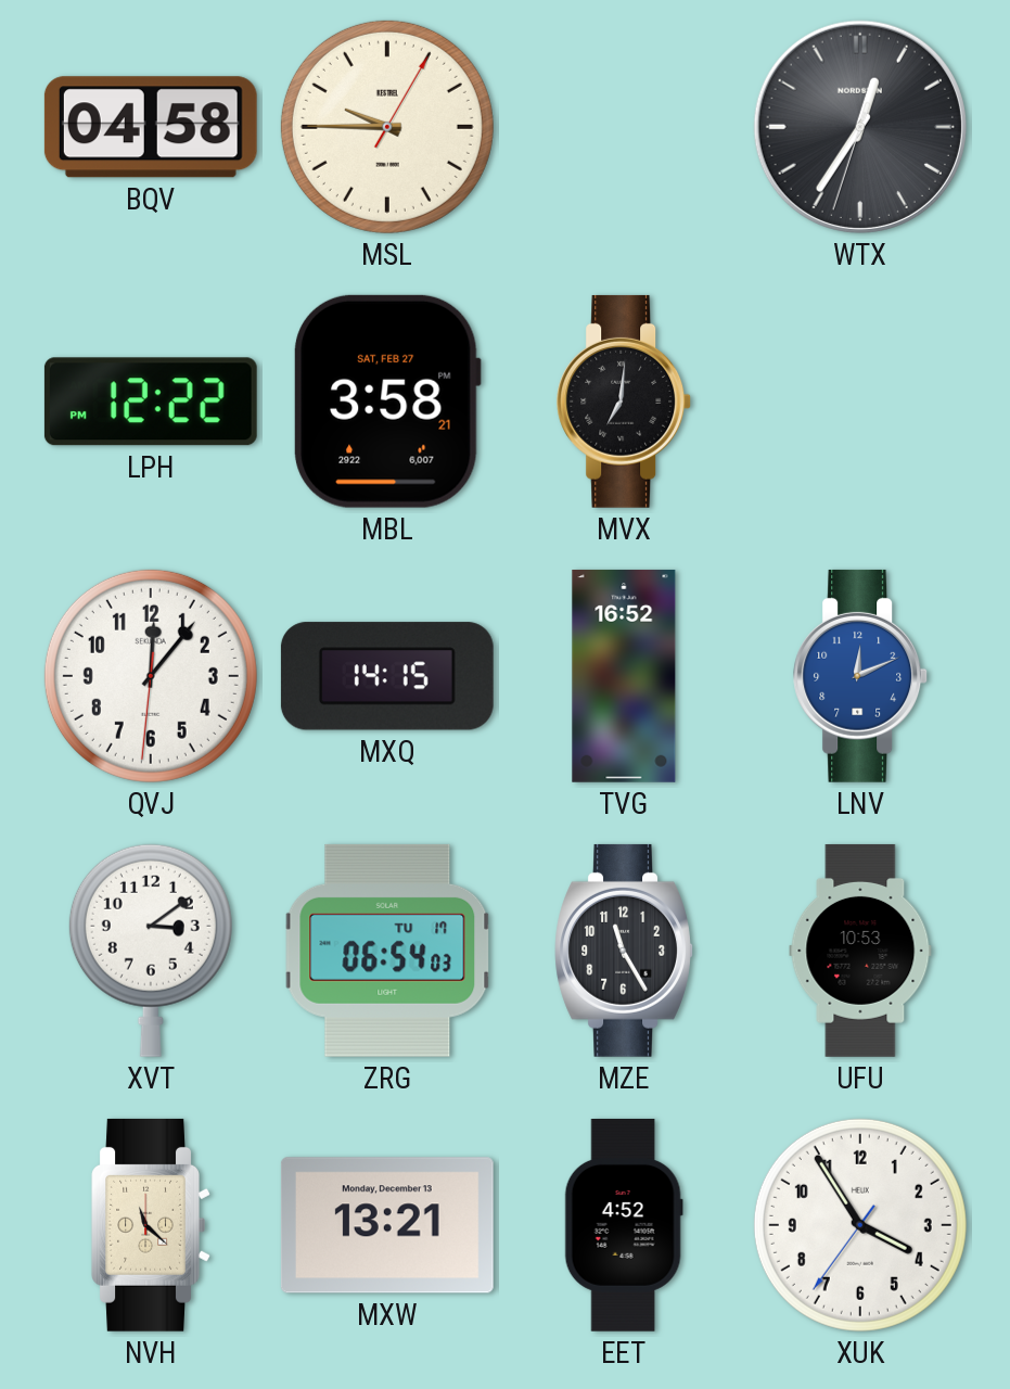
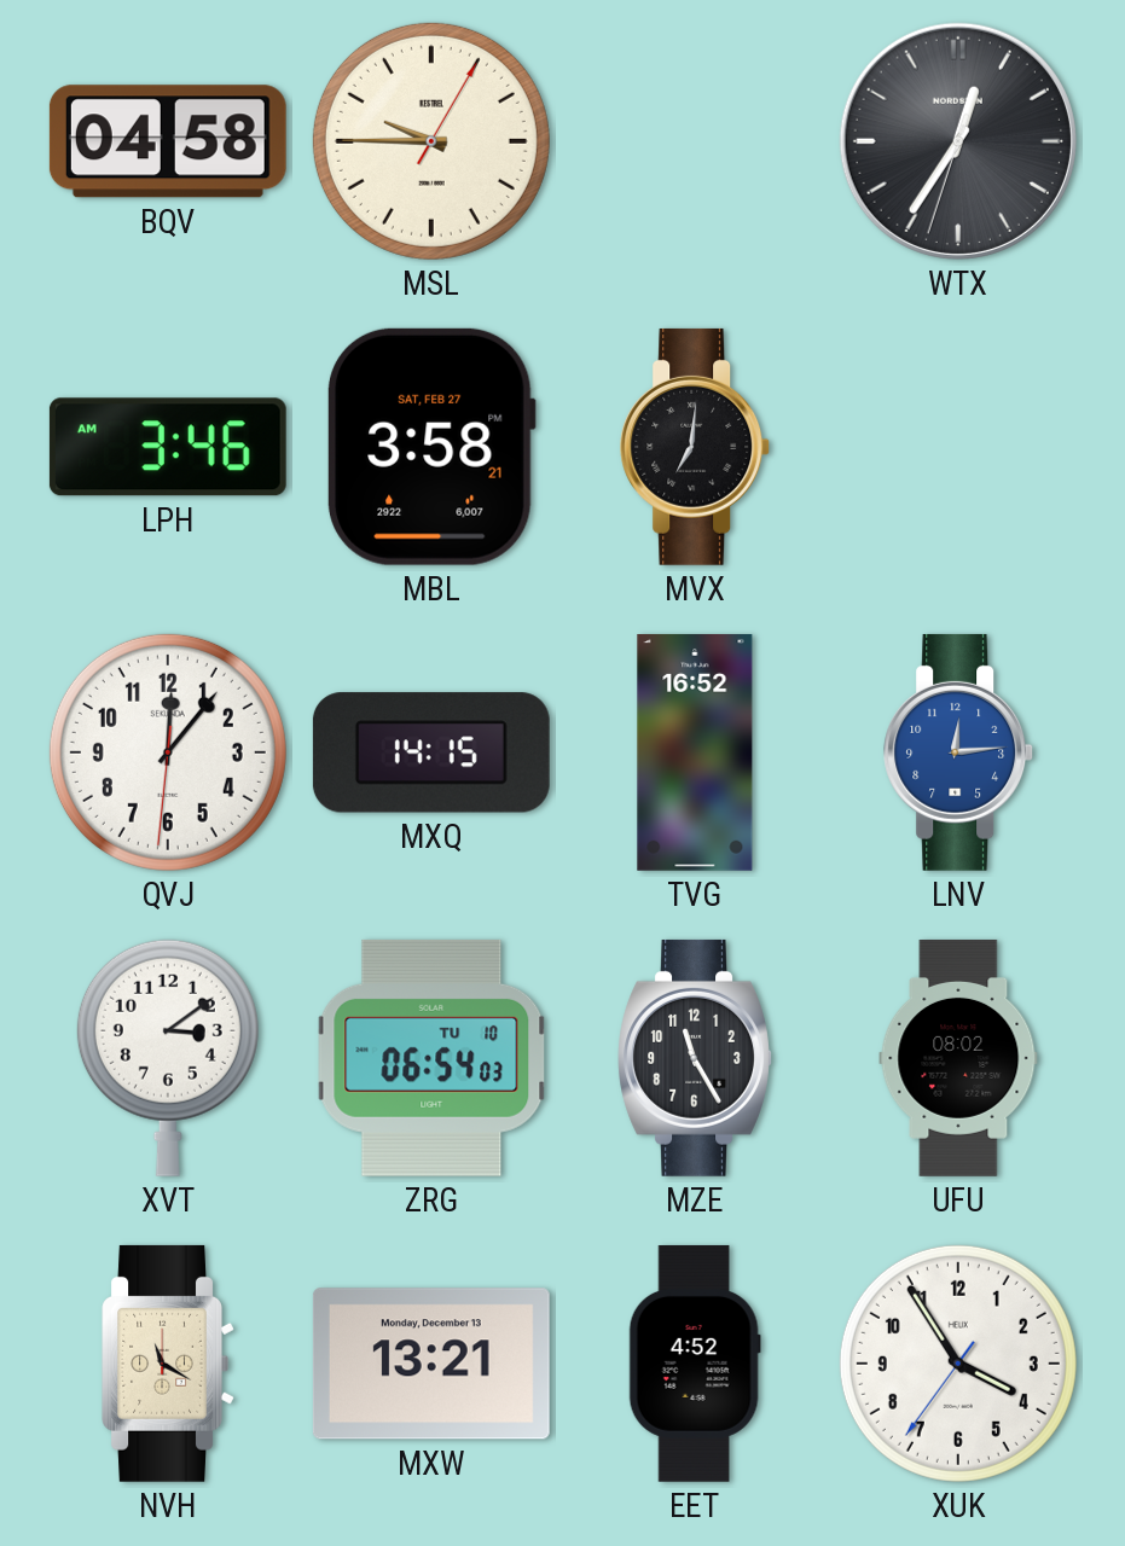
LPH: 12:22 -> 3:46
LNV: 12:11 -> 12:14
ZRG date: TU 17 -> TU 10
UFU: 10:53 -> 08:02
NVH: 11:22 -> 11:20
